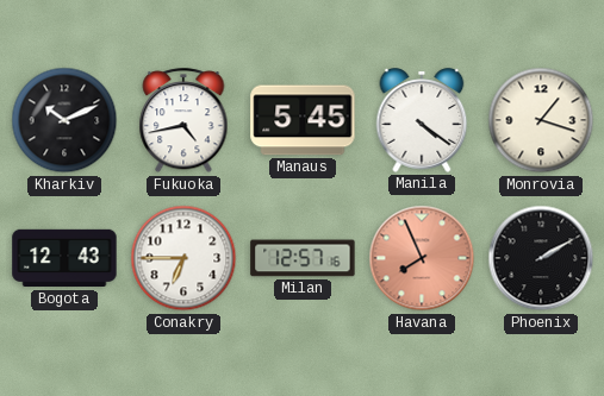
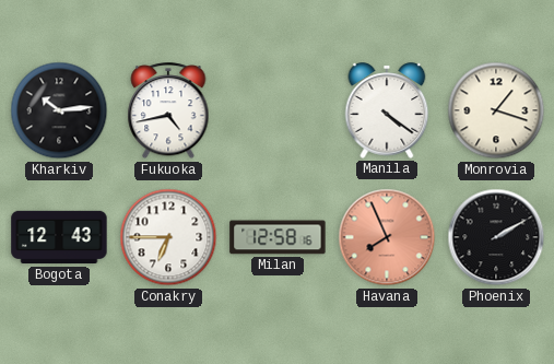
Kharkiv: 10:11 -> 10:14
Manaus: 5:45 -> none
Milan: 12:57 -> 12:58
